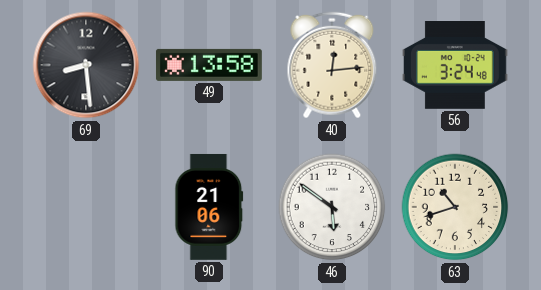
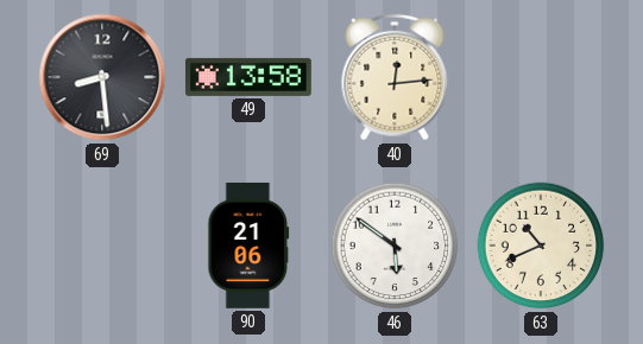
56: 3:24 -> none
63: 10:42 -> 10:41
